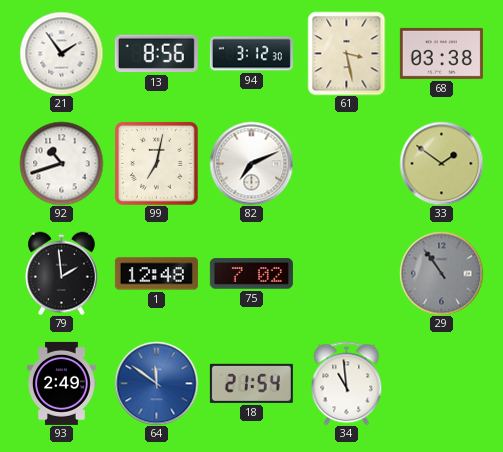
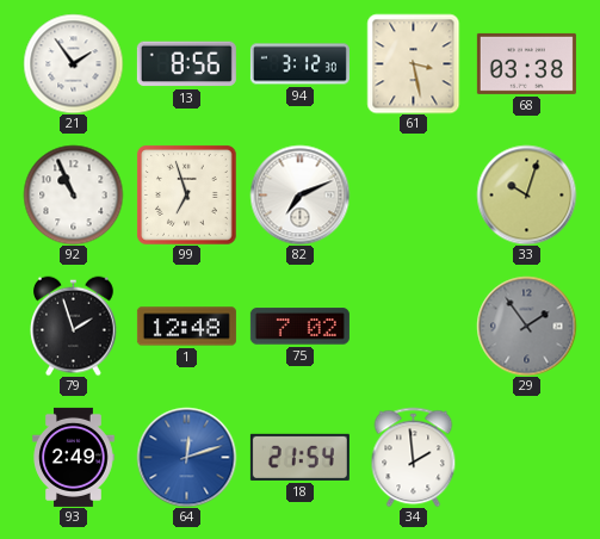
92: 10:42 -> 10:56
99: 7:02 -> 6:57
33: 1:51 -> 10:03
79: 1:59 -> 1:57
29: 10:54 -> 1:54
64: 11:51 -> 12:12
34: 10:59 -> 1:59
